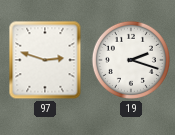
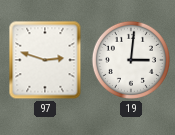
19: 2:18 -> 3:01
